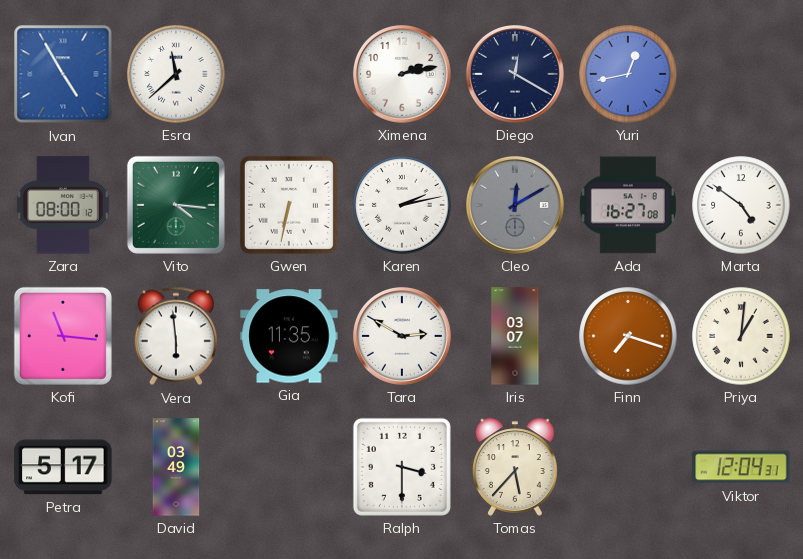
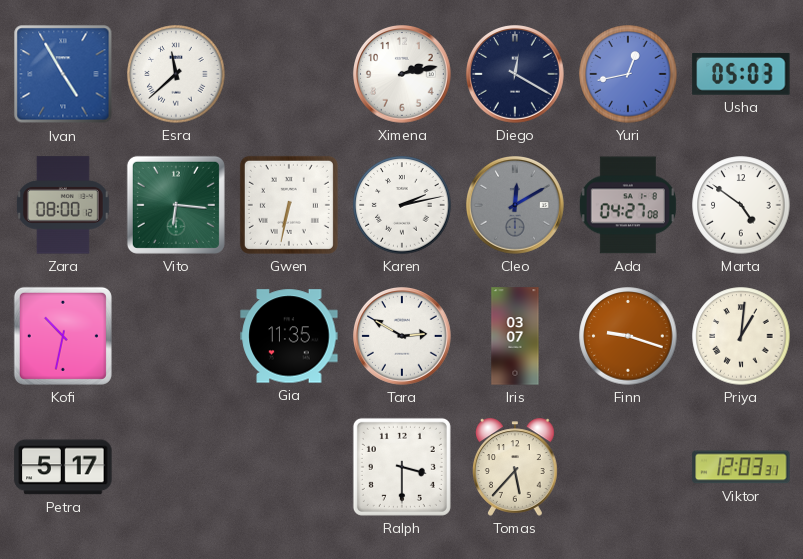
Usha: none -> 05:03
Vito: 4:16 -> 6:16
Ada: 16:27 -> 04:27
Kofi: 11:16 -> 10:32
Vera: 5:59 -> none
Finn: 7:18 -> 9:18
David: 03:49 -> none
Viktor: 12:04 -> 12:03
